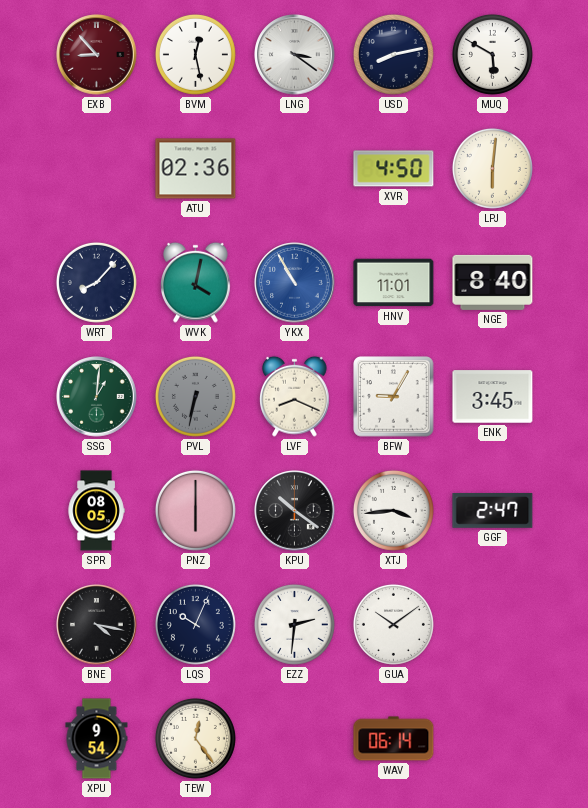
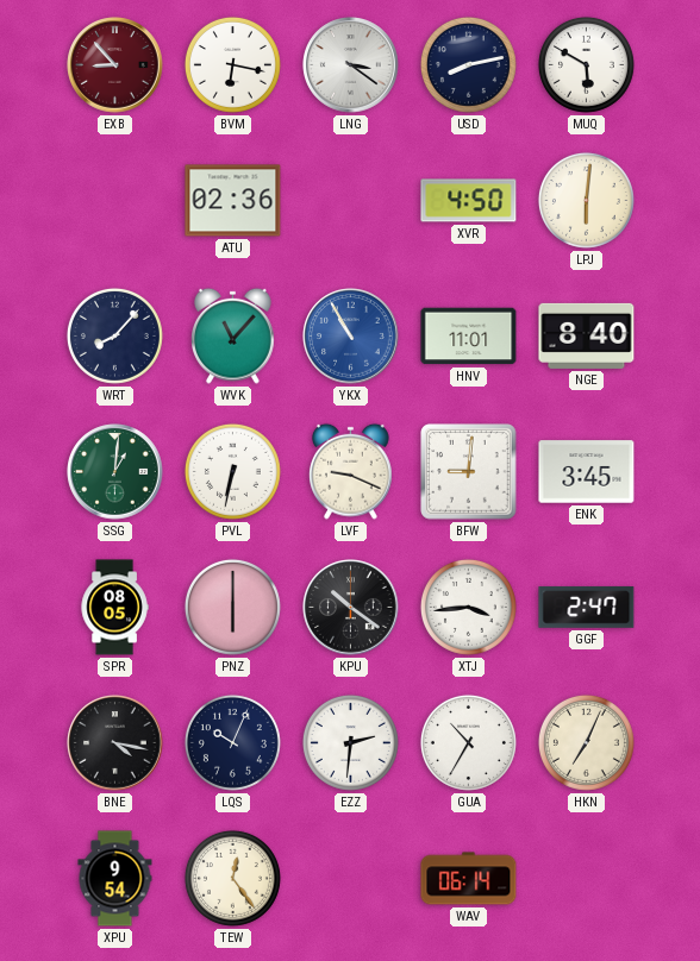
BVM: 12:28 -> 6:17
WVK: 4:02 -> 11:07
PVL dial: grey -> white
LVF: 8:19 -> 9:19
BFW: 9:05 -> 9:01
GUA: 10:09 -> 10:35
HKN: none -> 7:04
